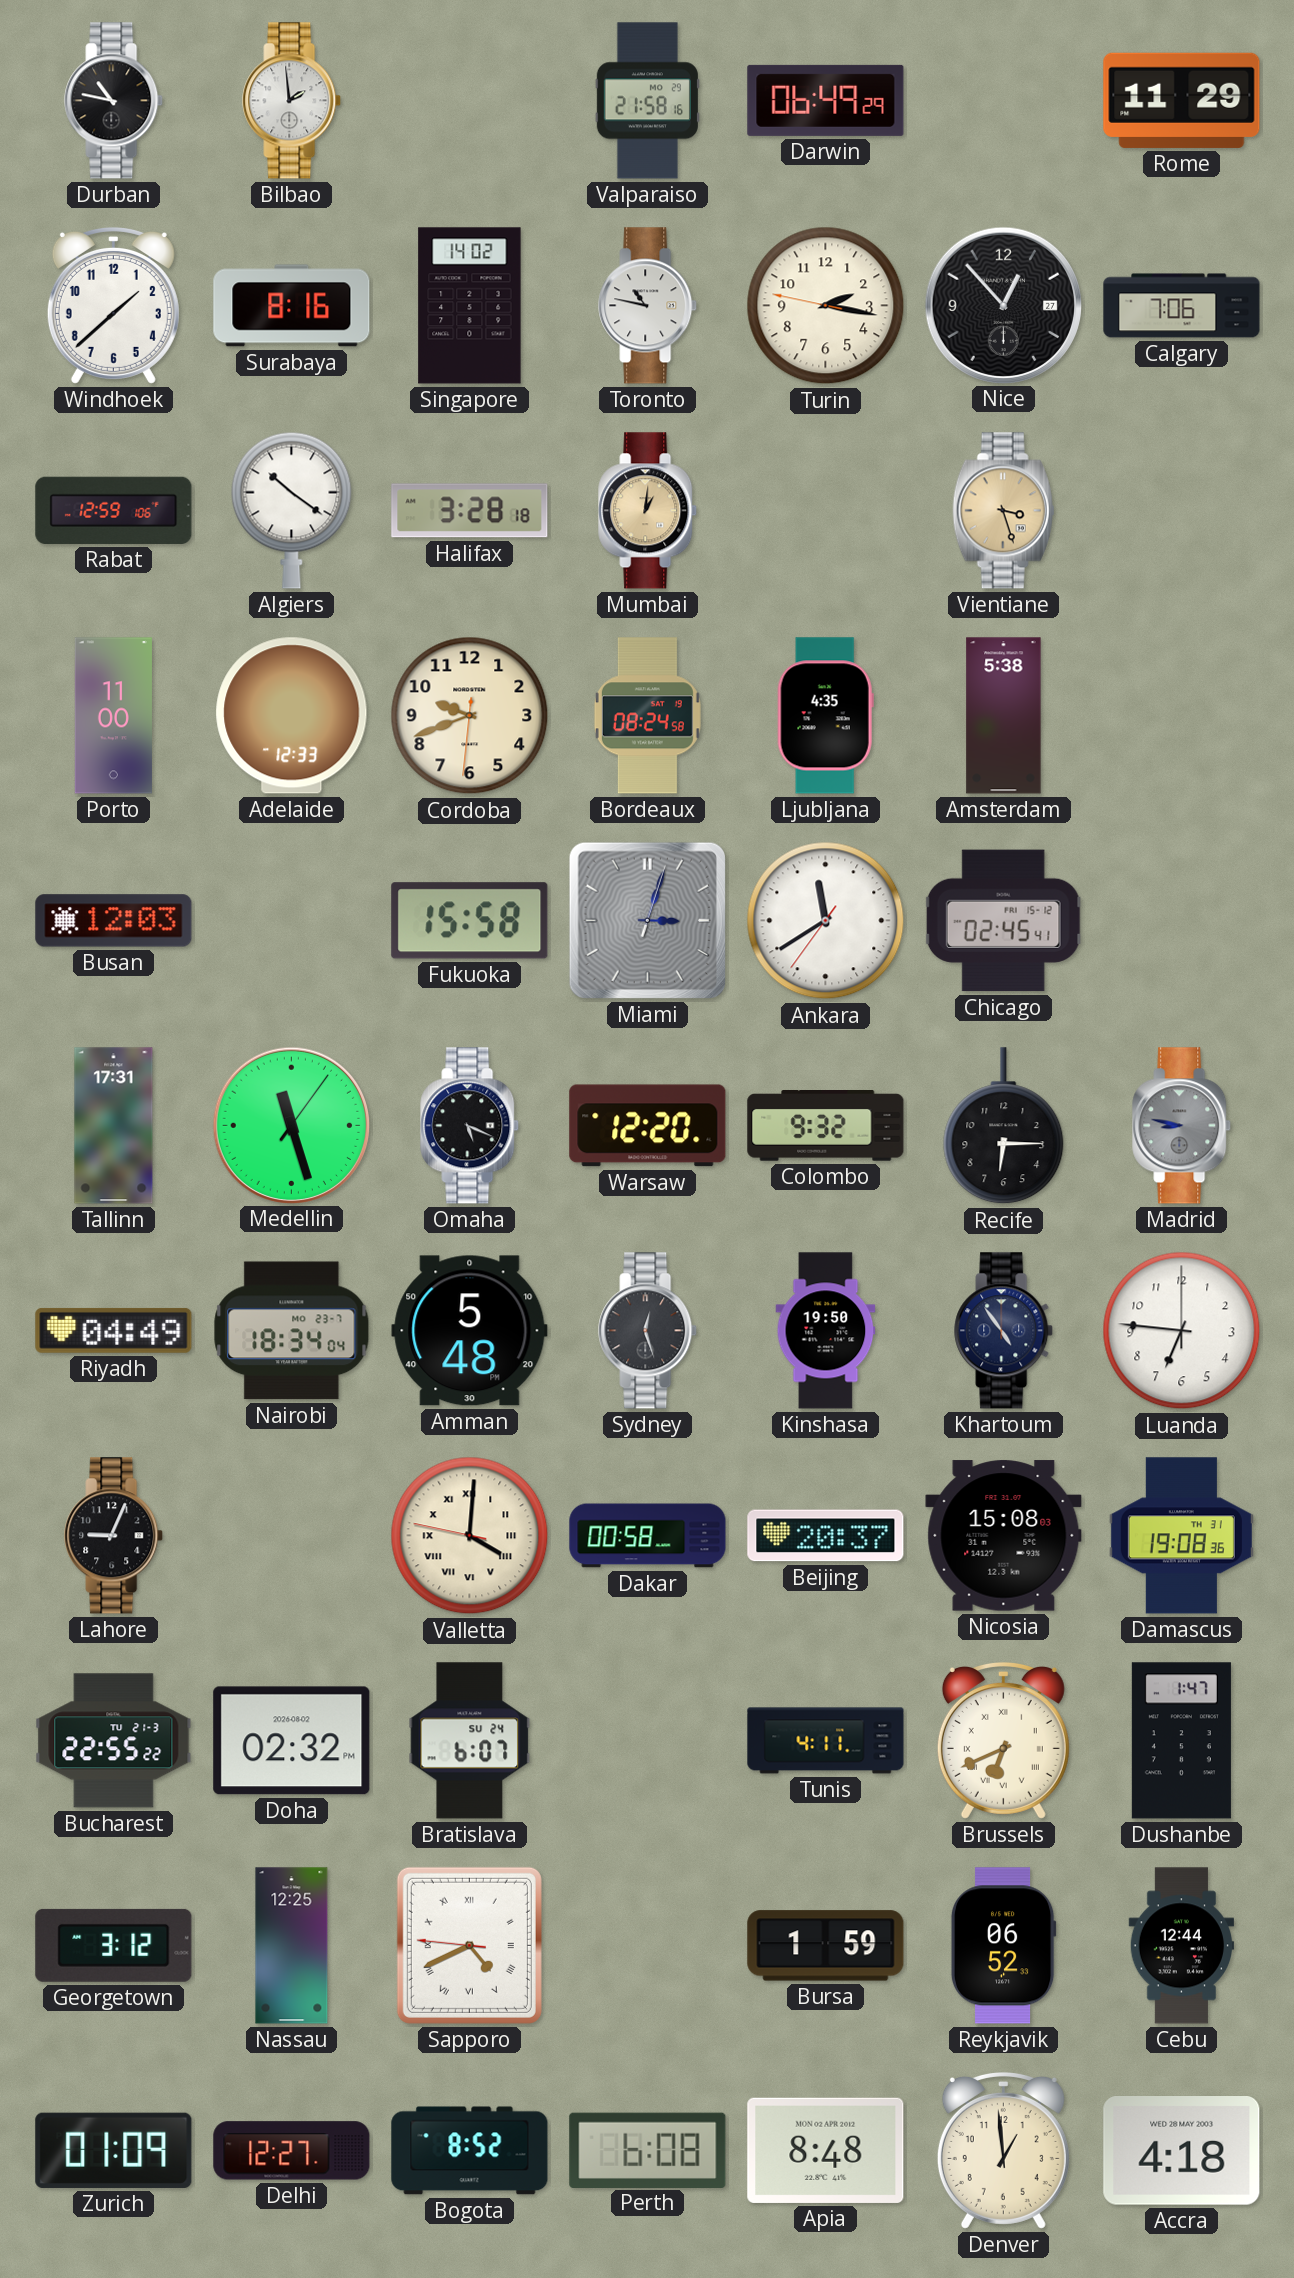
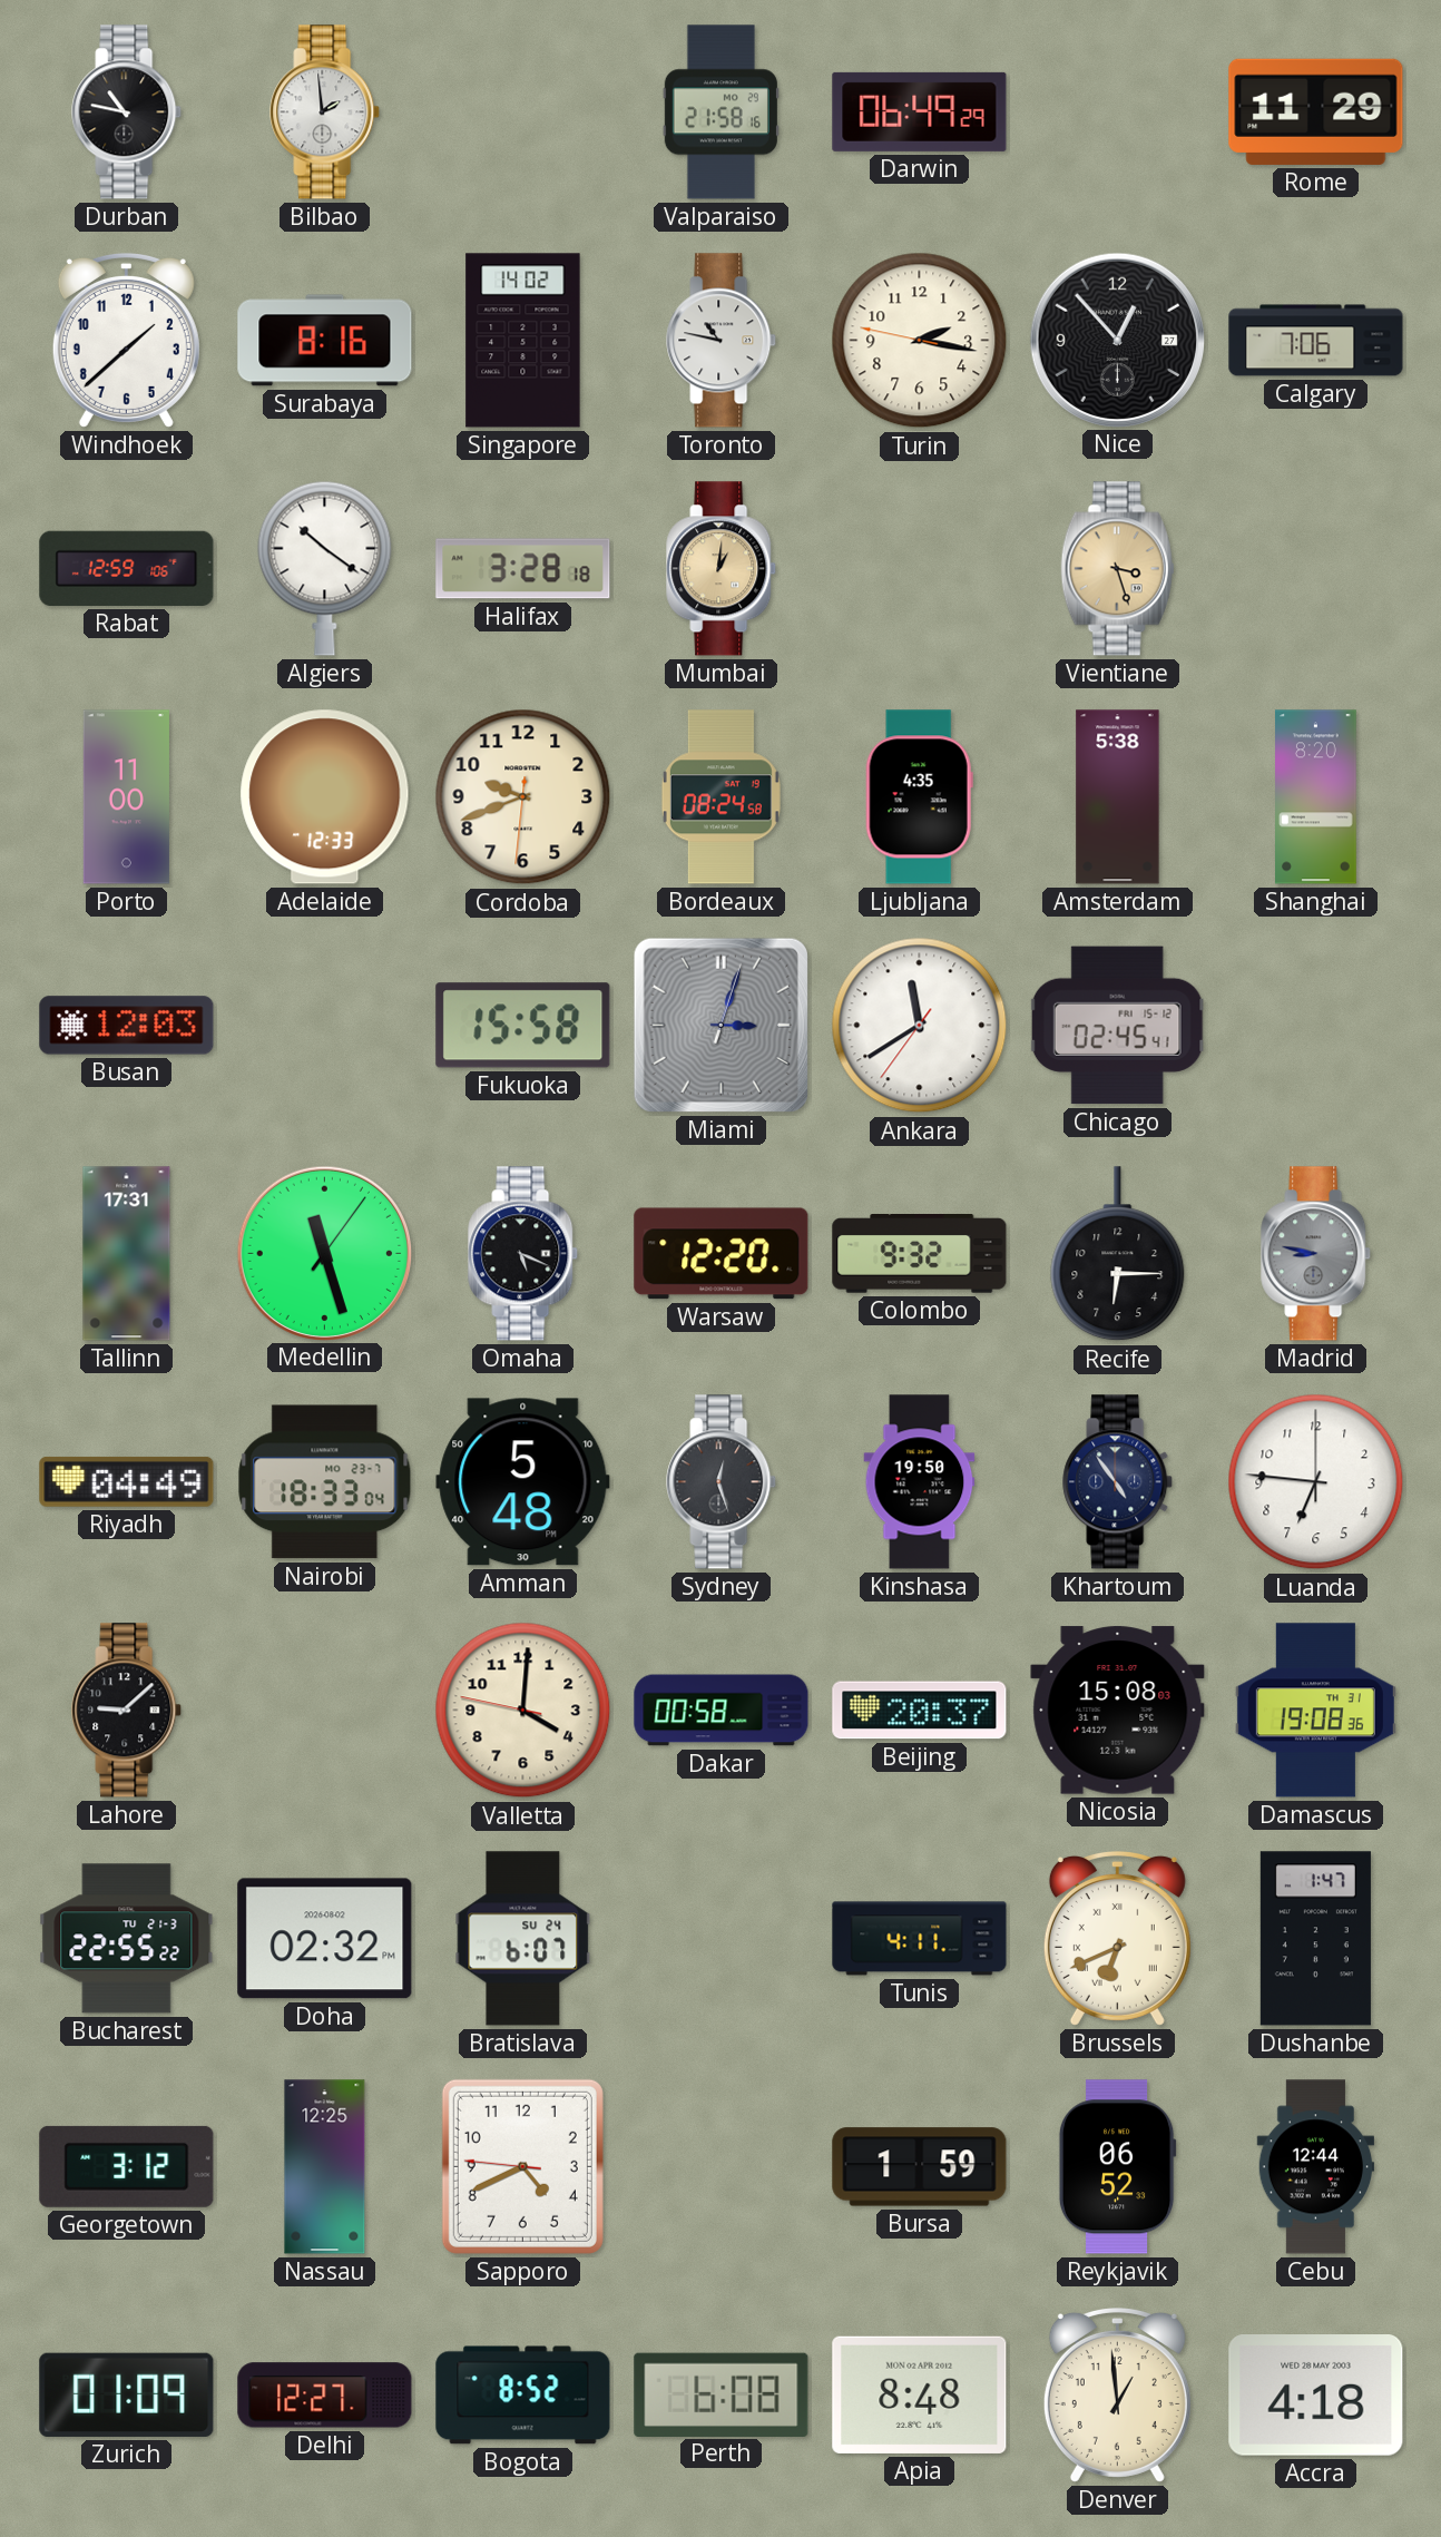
Shanghai: none -> 8:20
Nairobi: 18:34 -> 18:33
Lahore: 9:04 -> 9:08
Valletta numerals: Roman -> Arabic
Sapporo numerals: Roman -> Arabic
